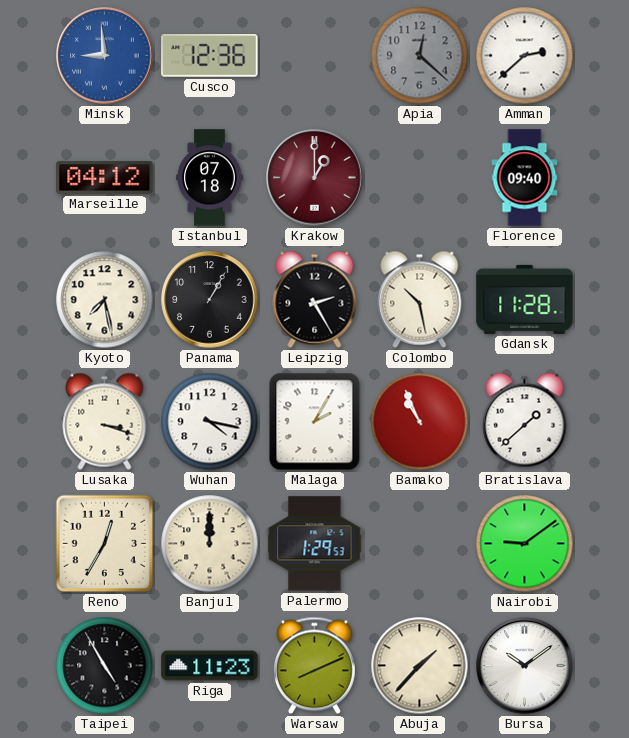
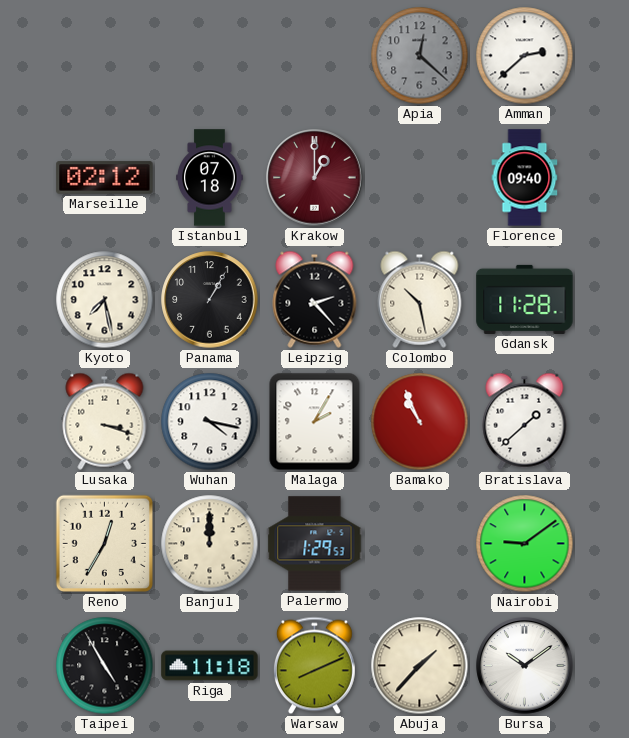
Minsk: 8:59 -> none
Cusco: 12:36 -> none
Marseille: 04:12 -> 02:12
Leipzig: 2:25 -> 2:23
Riga: 11:23 -> 11:18
